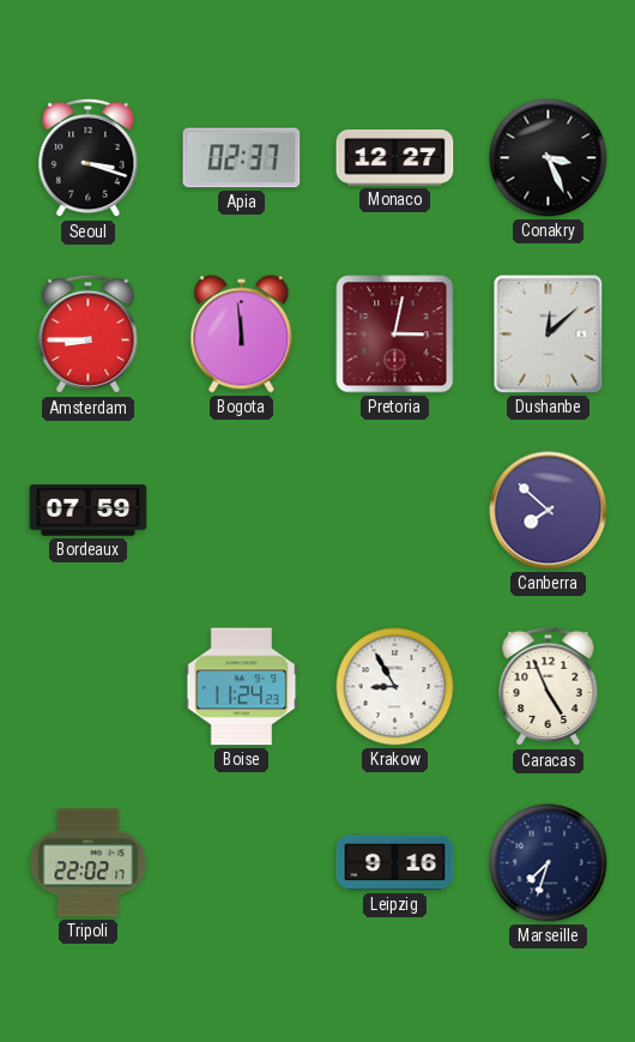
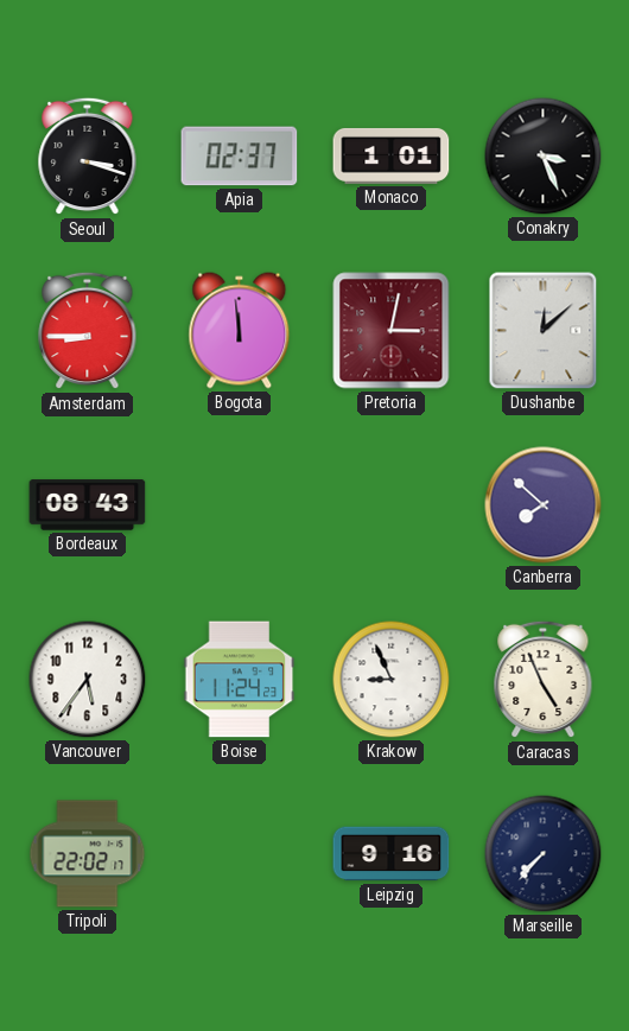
Monaco: 12:27 -> 1:01
Bordeaux: 07:59 -> 08:43
Vancouver: none -> 5:36
Krakow: 8:55 -> 8:56
Marseille: 7:33 -> 7:37
